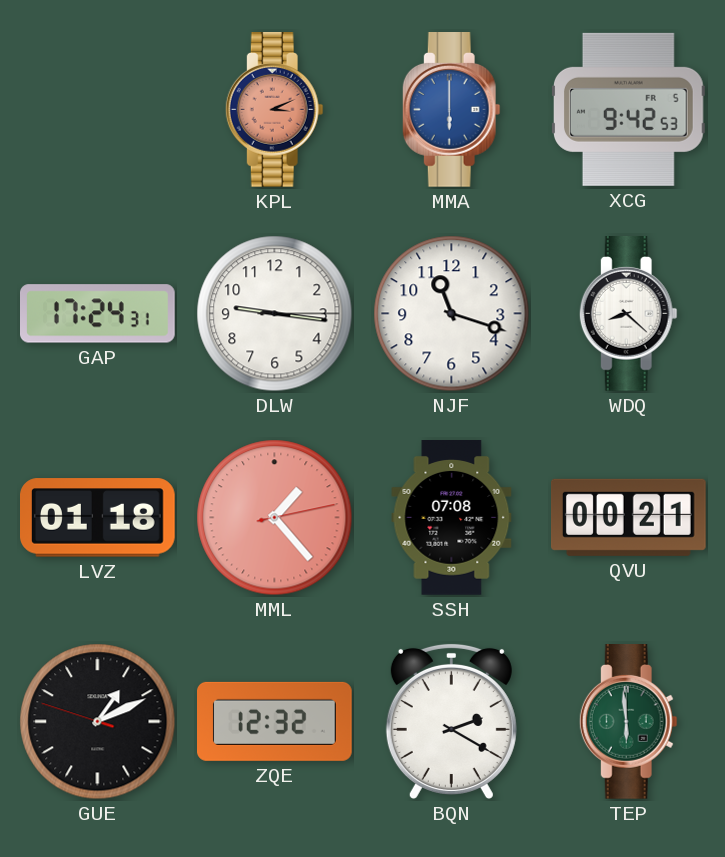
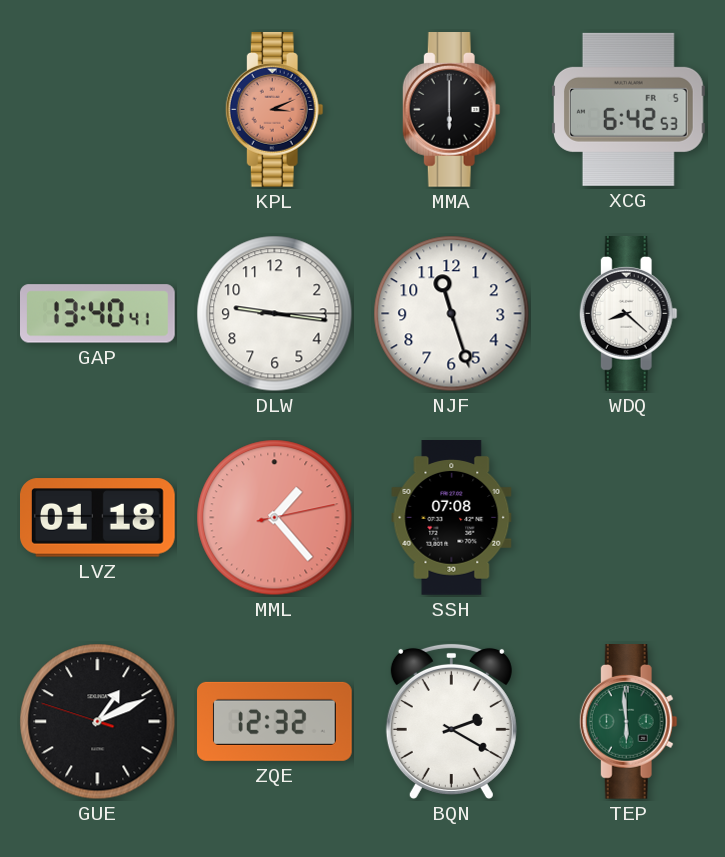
MMA dial: blue -> black
XCG: 9:42 -> 6:42
GAP: 17:24 -> 13:40
NJF: 11:18 -> 11:27
QVU: 00:21 -> none
